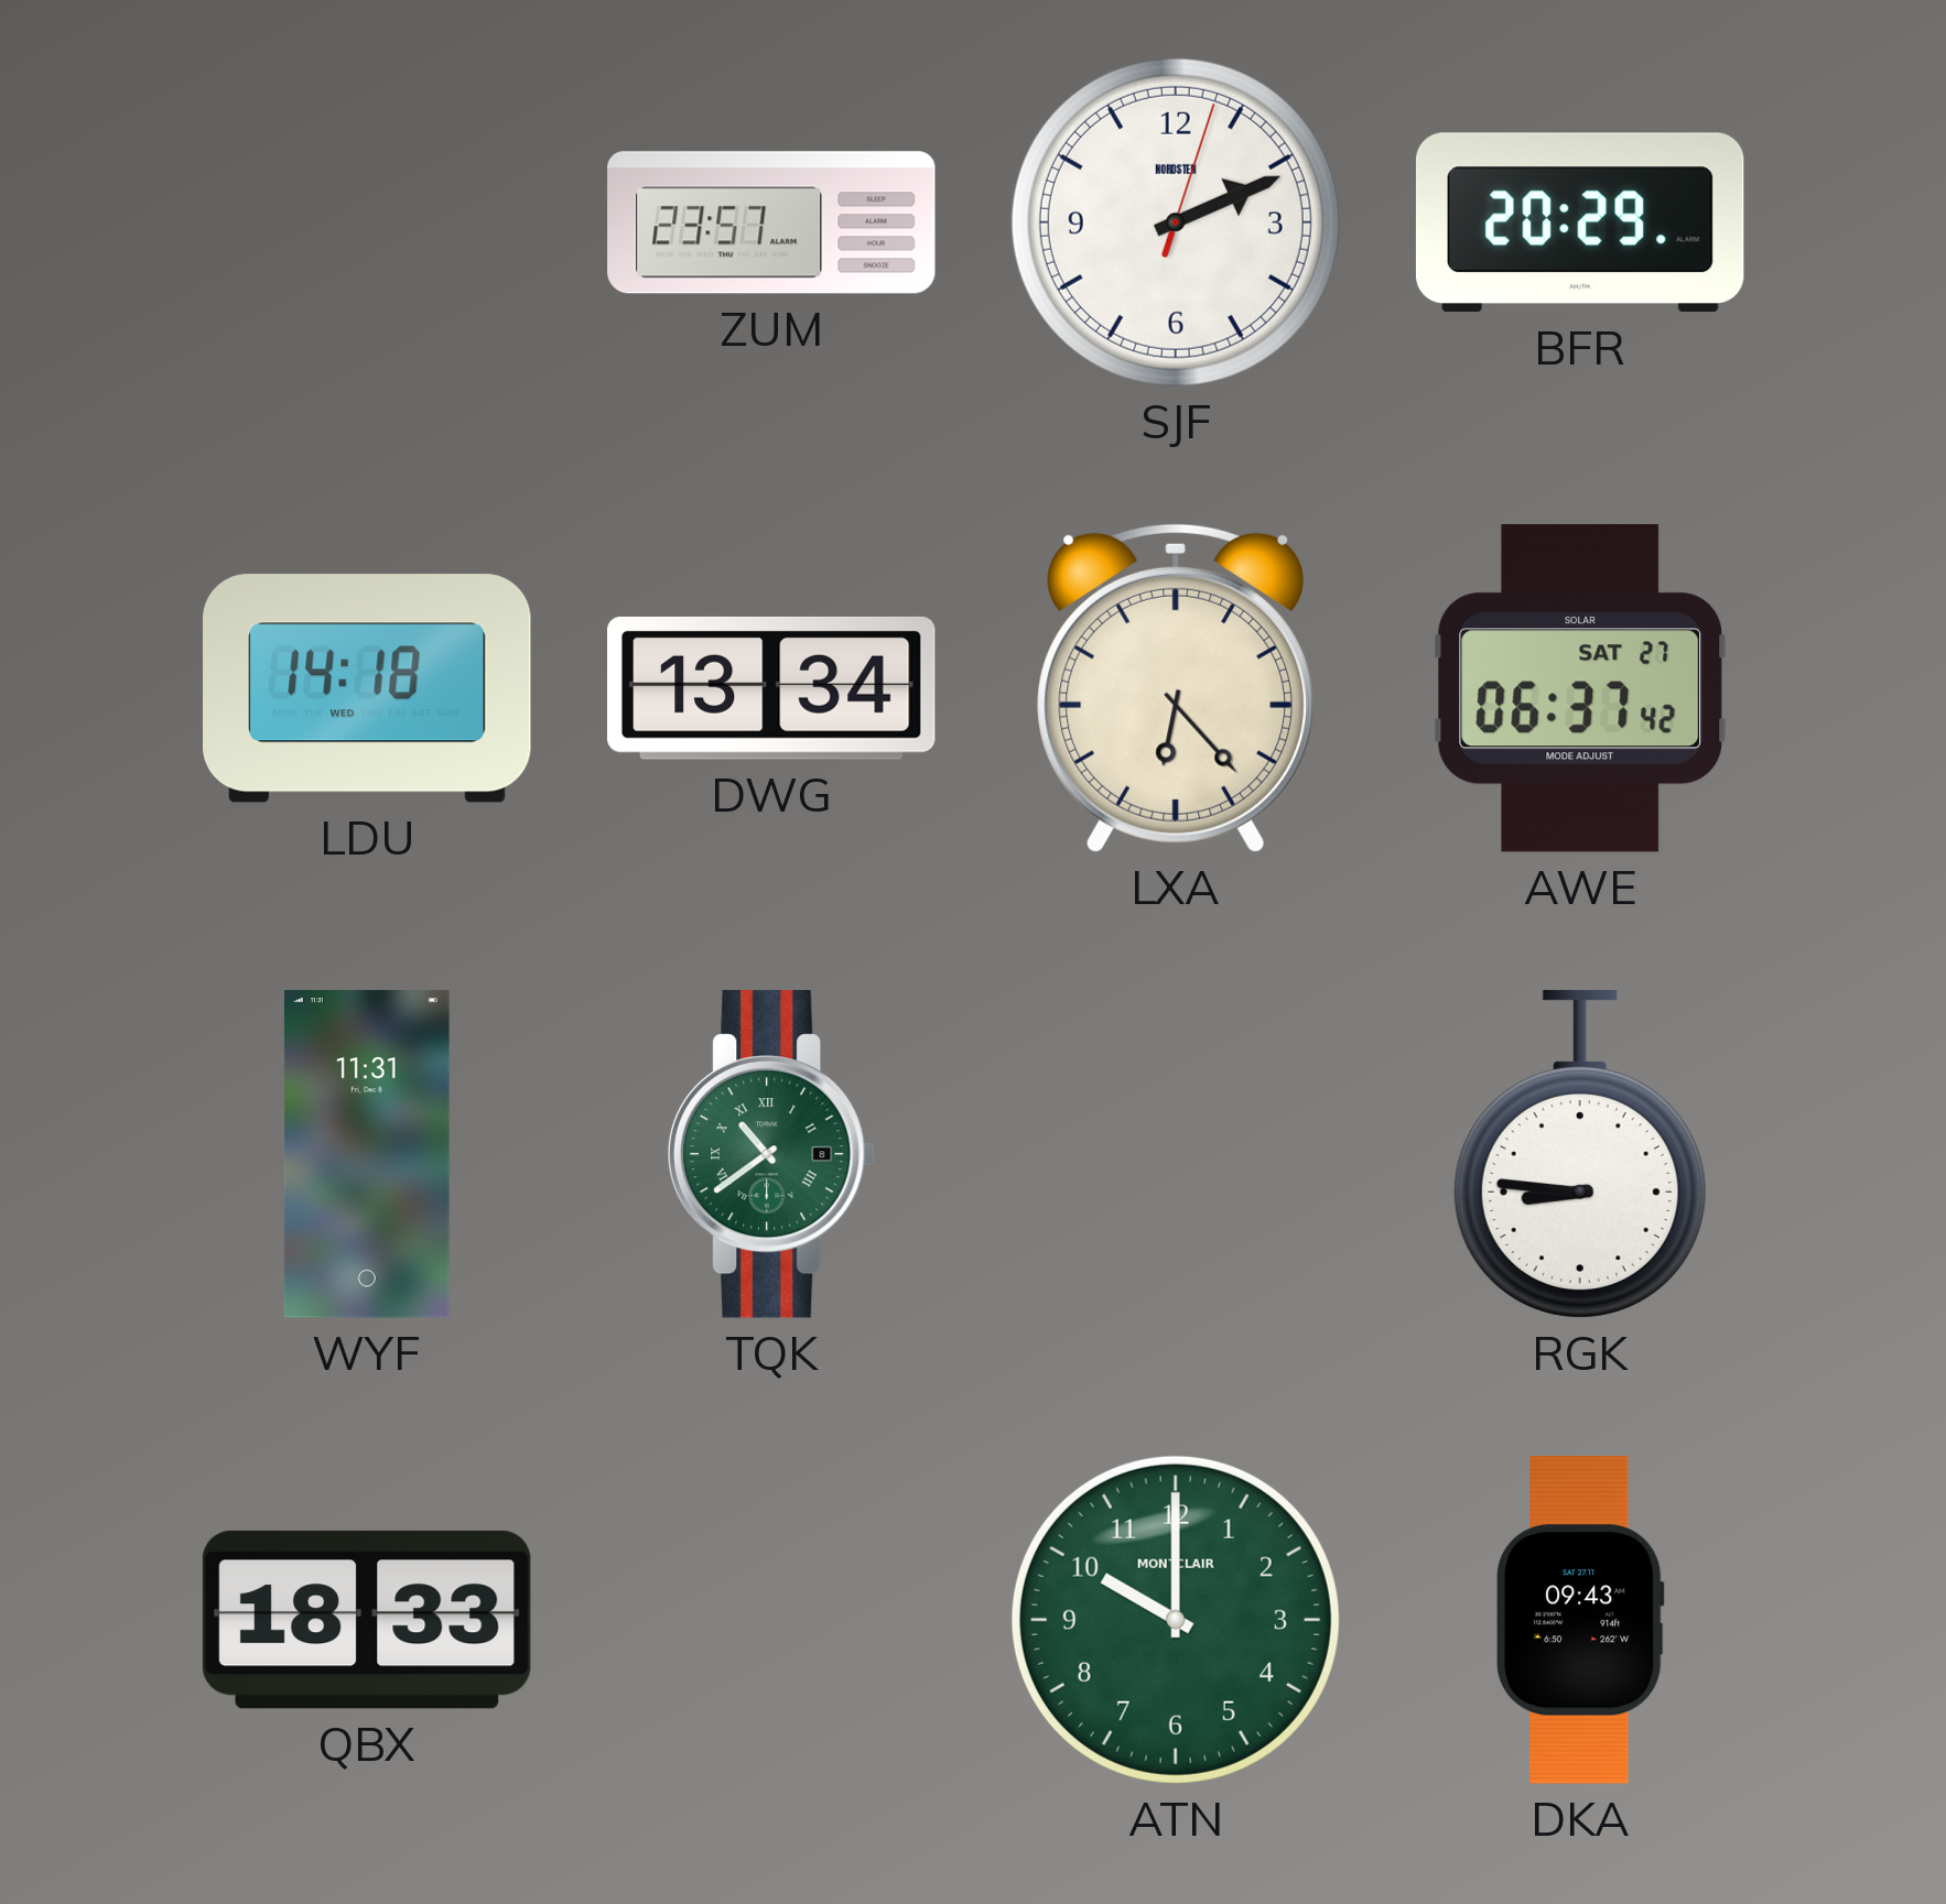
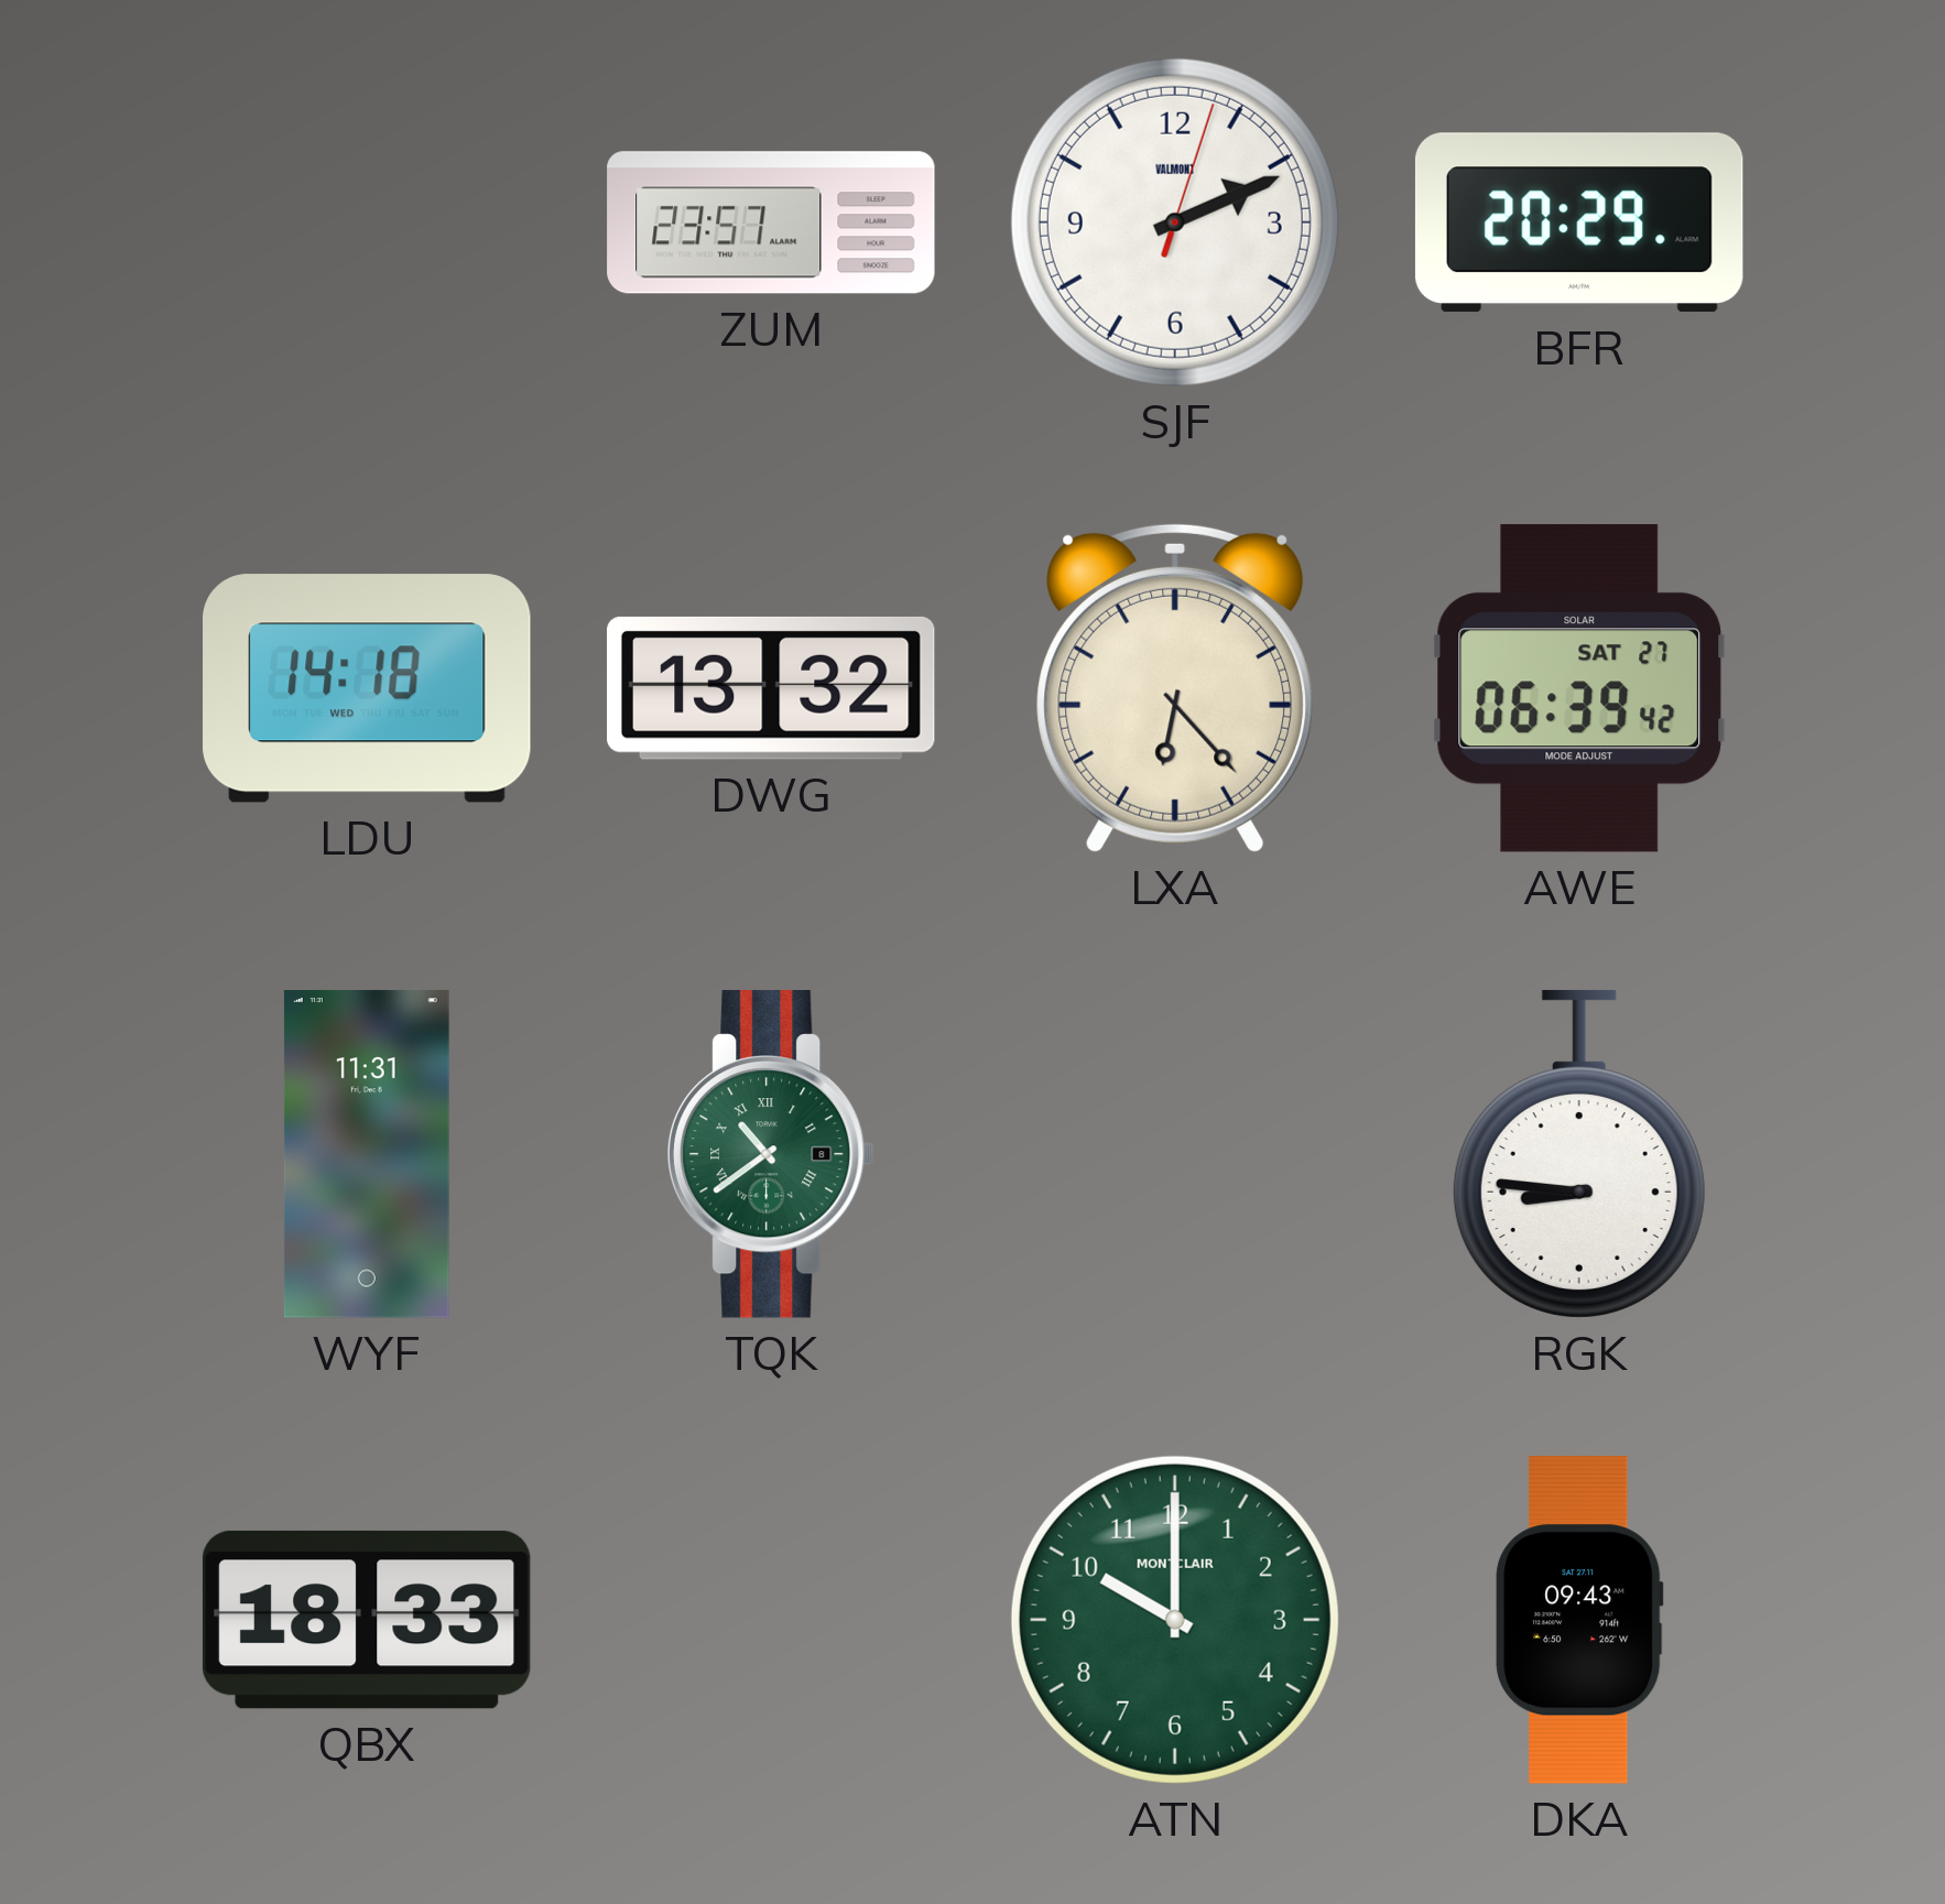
SJF brand: NORDSTEN -> VALMONT
DWG: 13:34 -> 13:32
AWE: 06:37 -> 06:39
